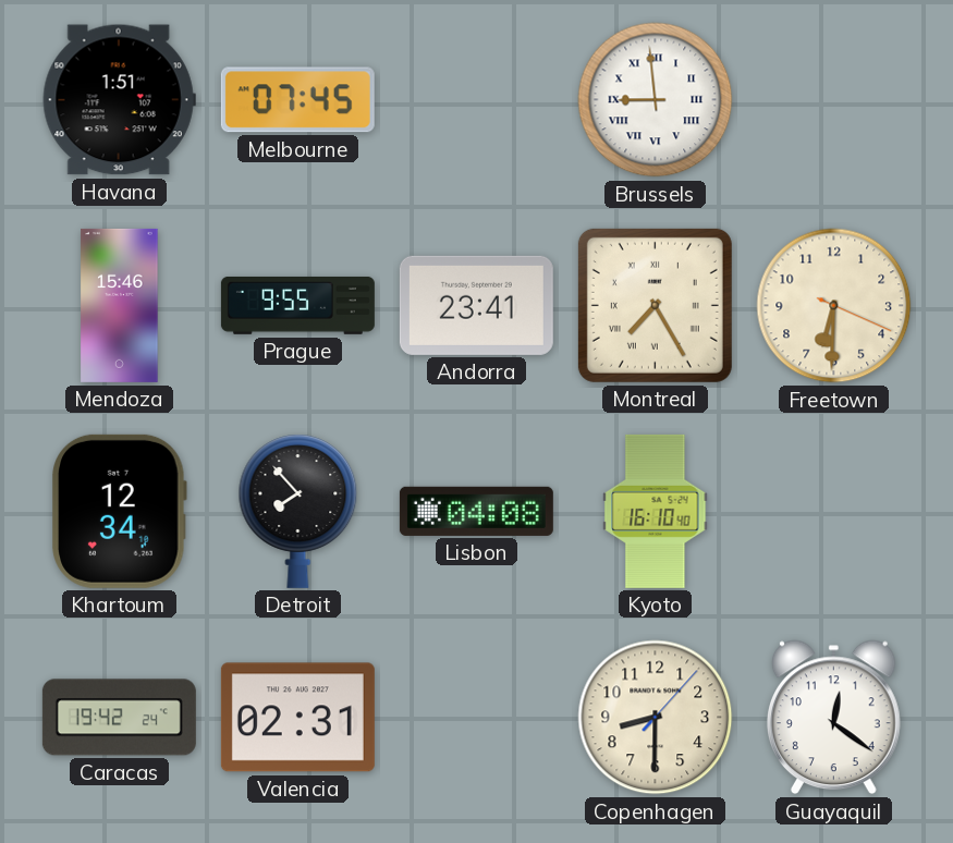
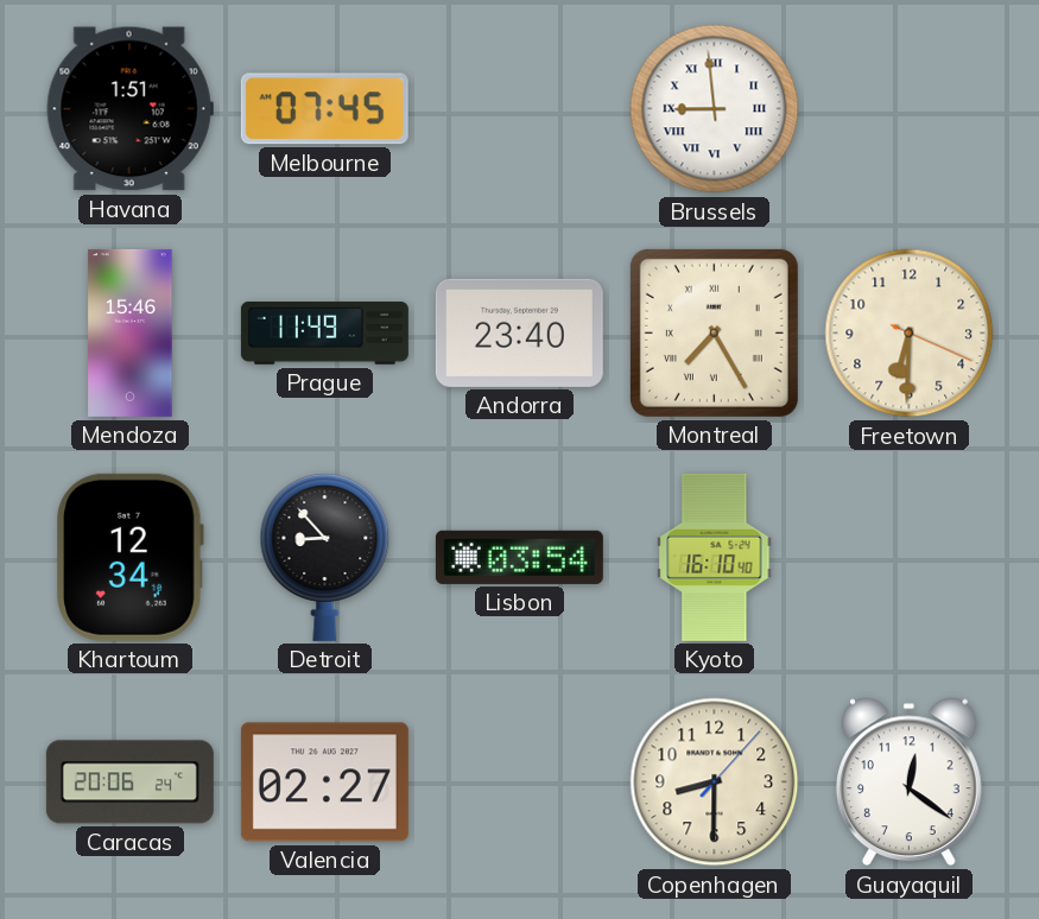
Prague: 9:55 -> 11:49
Andorra: 23:41 -> 23:40
Detroit: 7:53 -> 8:53
Lisbon: 04:08 -> 03:54
Caracas: 19:42 -> 20:06
Valencia: 02:31 -> 02:27
